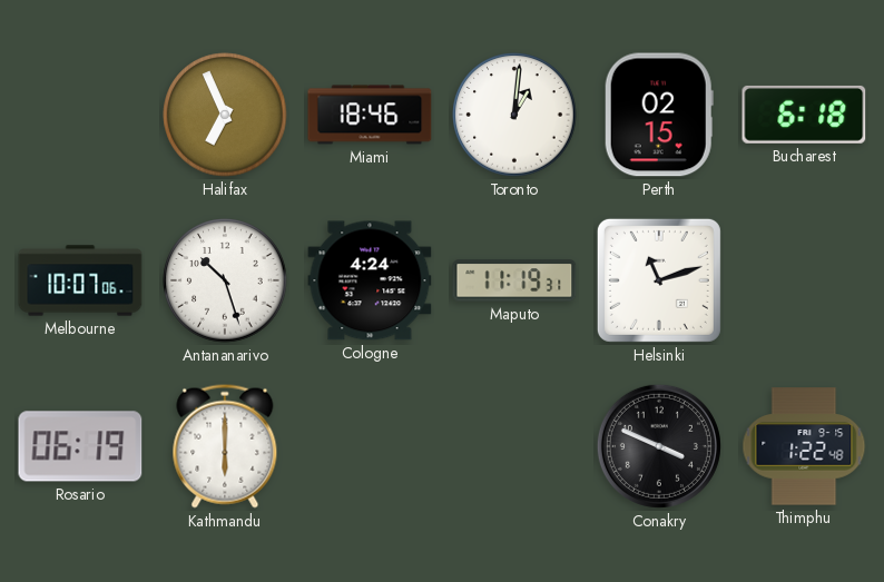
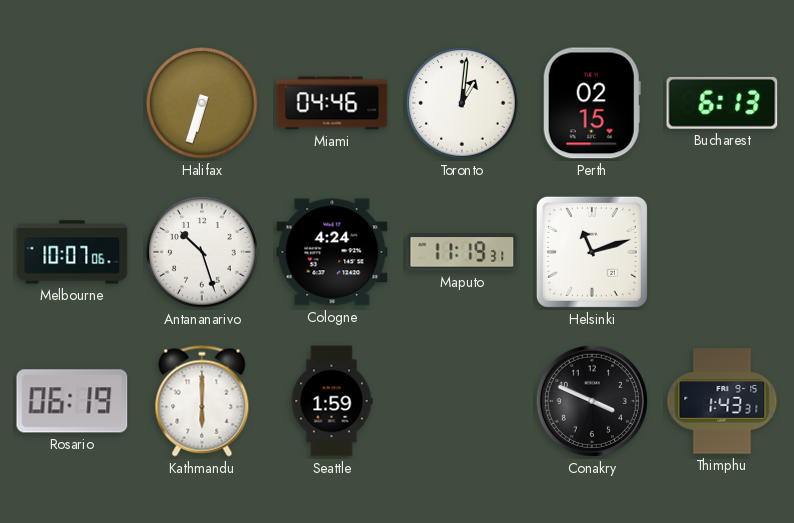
Halifax: 6:56 -> 6:33
Miami: 18:46 -> 04:46
Bucharest: 6:18 -> 6:13
Seattle: none -> 1:59
Thimphu: 1:22 -> 1:43
